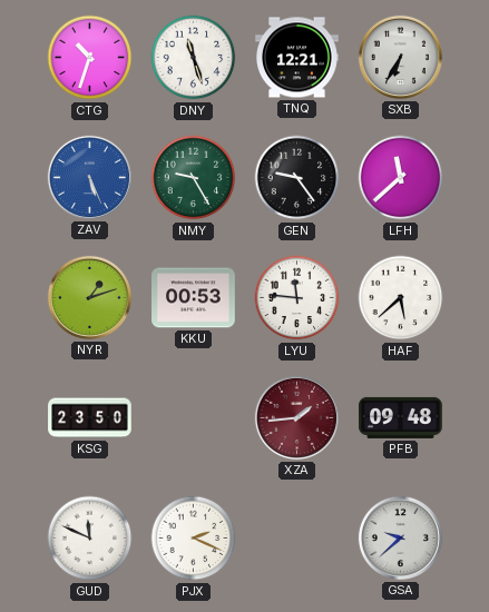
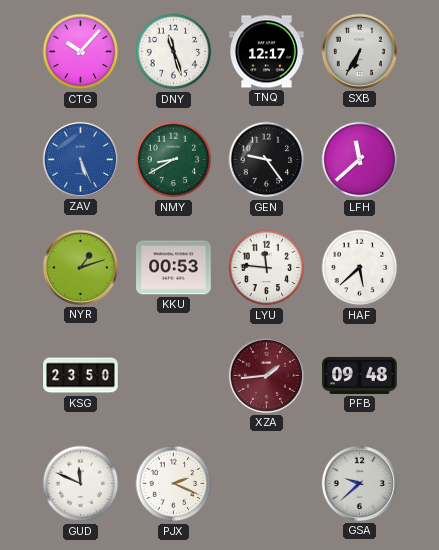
CTG: 10:33 -> 10:07
TNQ: 12:21 -> 12:17
NMY: 9:25 -> 8:40
